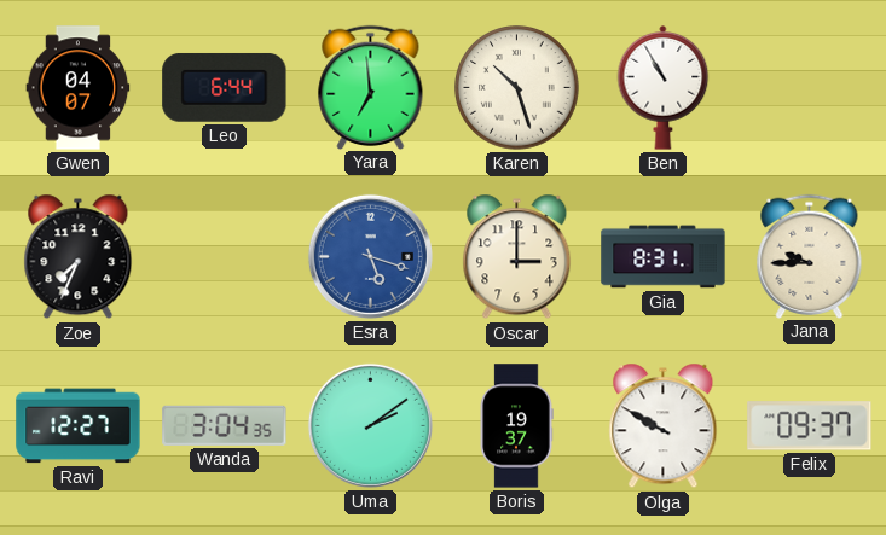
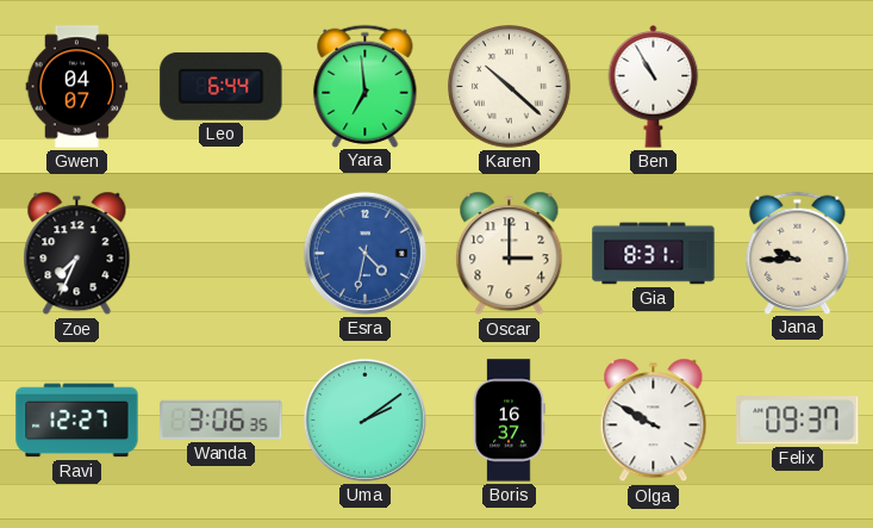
Karen: 10:27 -> 10:22
Esra: 5:18 -> 4:32
Wanda: 3:04 -> 3:06
Boris: 19:37 -> 16:37
